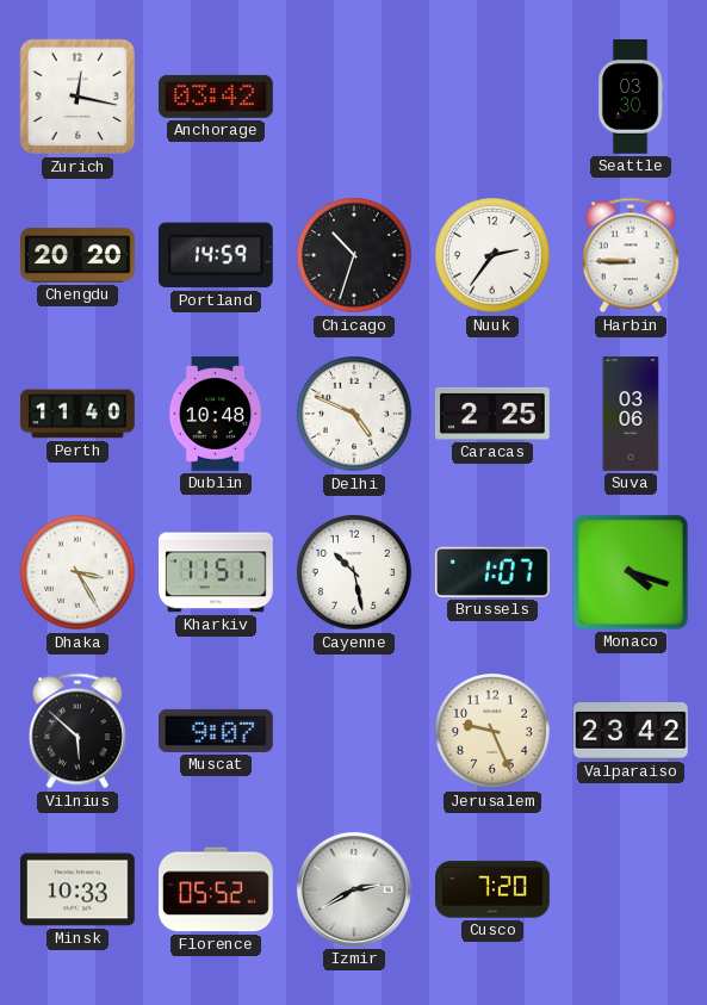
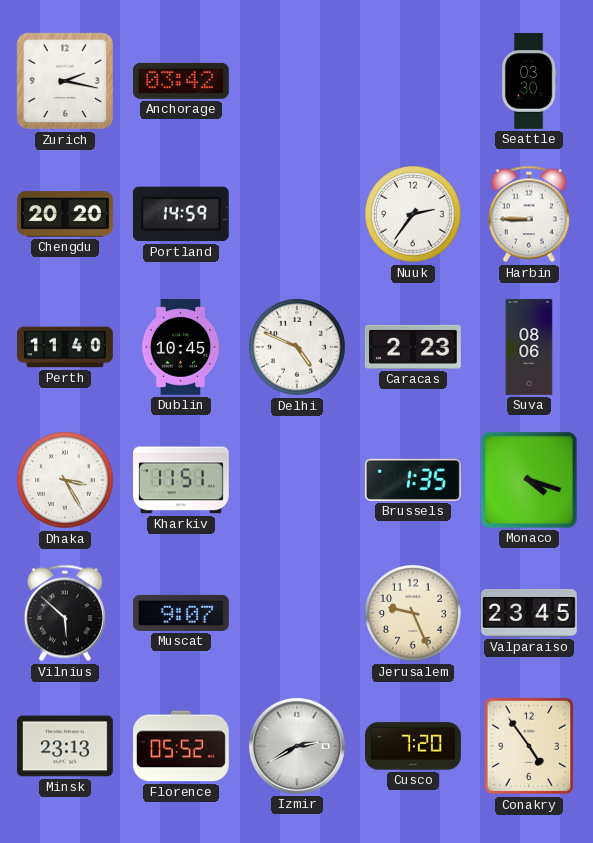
Zurich: 12:17 -> 2:17
Chicago: 10:33 -> none
Dublin: 10:48 -> 10:45
Caracas: 2:25 -> 2:23
Suva: 03:06 -> 08:06
Cayenne: 10:28 -> none
Brussels: 1:07 -> 1:35
Valparaiso: 23:42 -> 23:45
Minsk: 10:33 -> 23:13
Conakry: none -> 4:54
